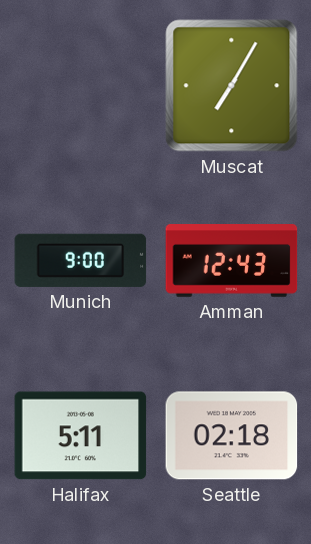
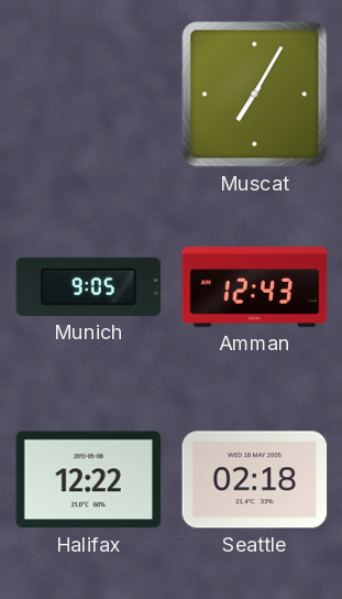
Munich: 9:00 -> 9:05
Halifax: 5:11 -> 12:22
